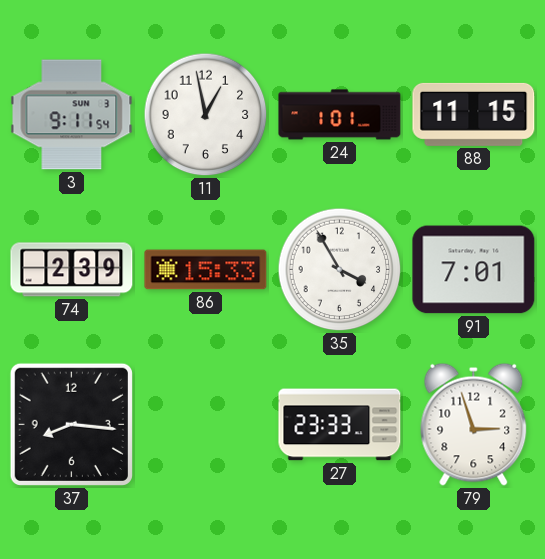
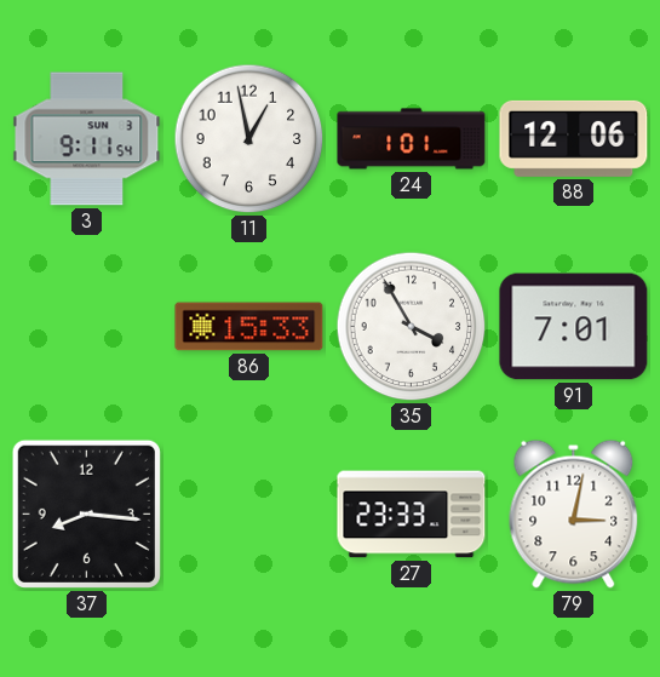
88: 11:15 -> 12:06
74: 2:39 -> none
79: 2:57 -> 3:02
